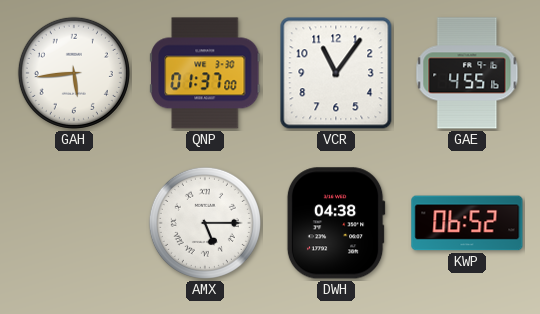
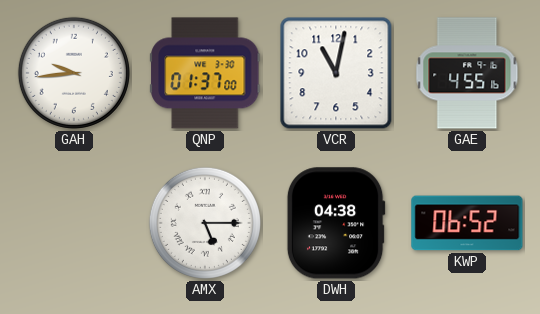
GAH: 5:44 -> 9:44
VCR: 11:06 -> 11:02
